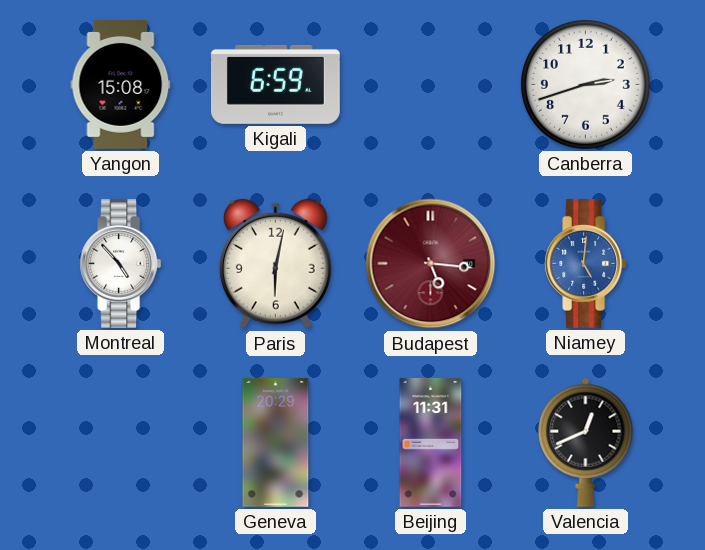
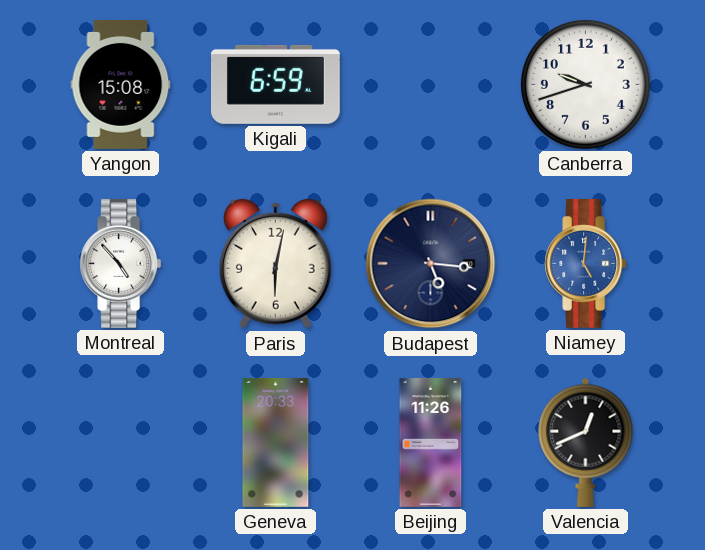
Canberra: 2:42 -> 9:42
Budapest dial: burgundy -> navy
Geneva: 20:29 -> 20:33
Beijing: 11:31 -> 11:26
